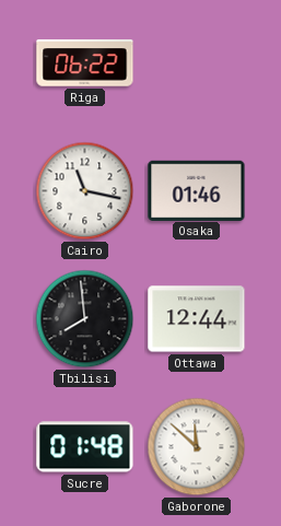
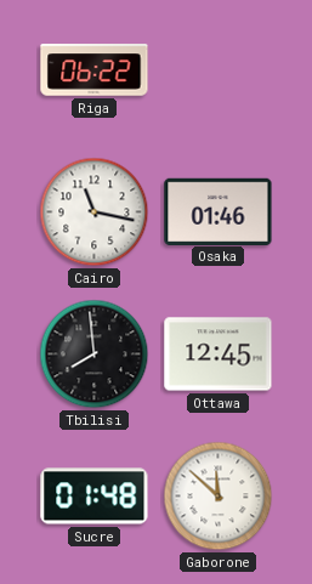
Ottawa: 12:44 -> 12:45
